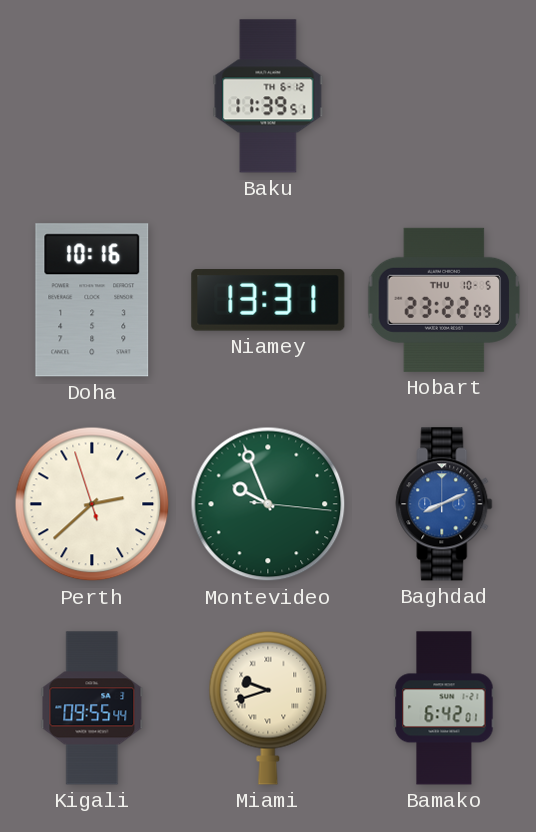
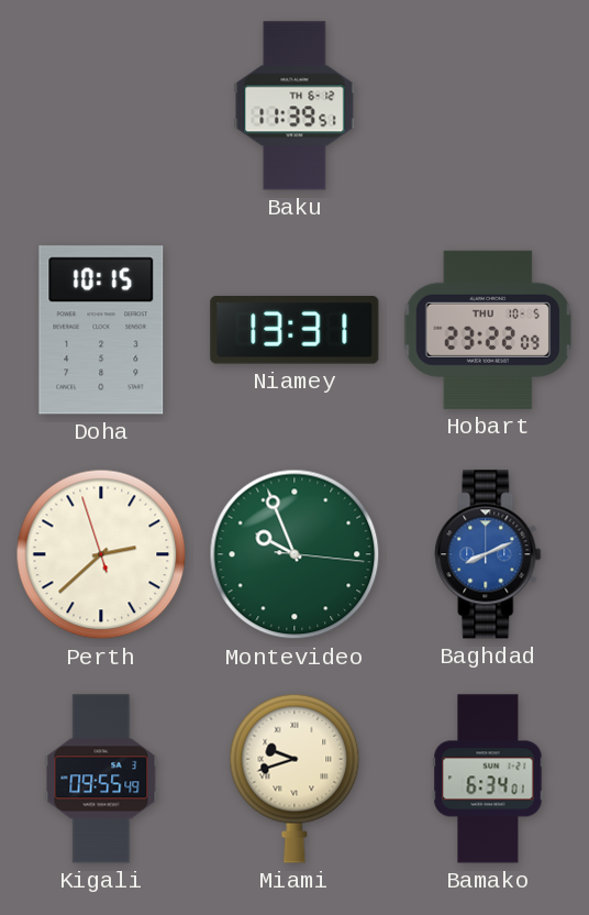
Doha: 10:16 -> 10:15
Kigali: 09:55:44 -> 09:55:49
Bamako: 6:42 -> 6:34
